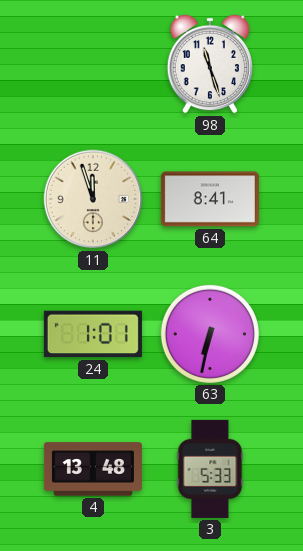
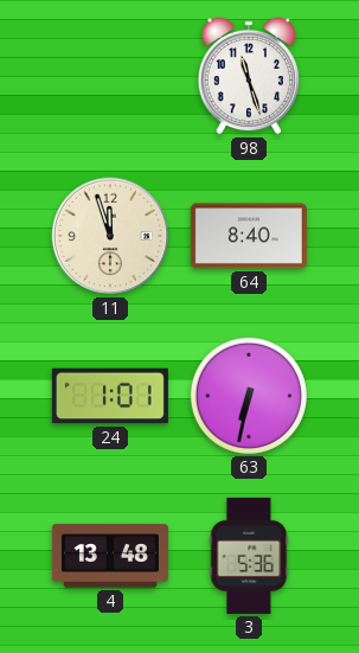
64: 8:41 -> 8:40
3: 5:33 -> 5:36
